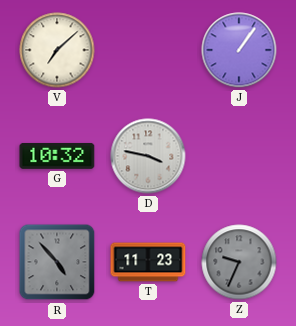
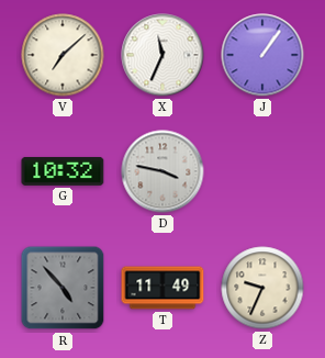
X: none -> 11:34
T: 11:23 -> 11:49
Z dial: grey -> cream
